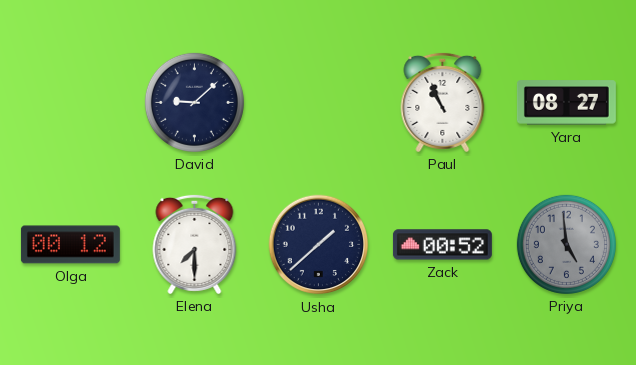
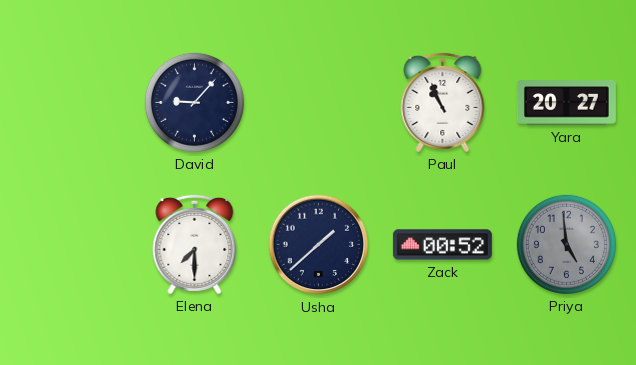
David: 9:08 -> 9:07
Yara: 08:27 -> 20:27
Olga: 00:12 -> none
